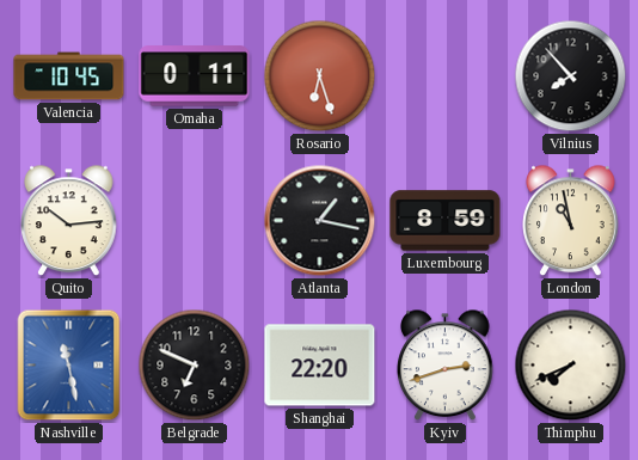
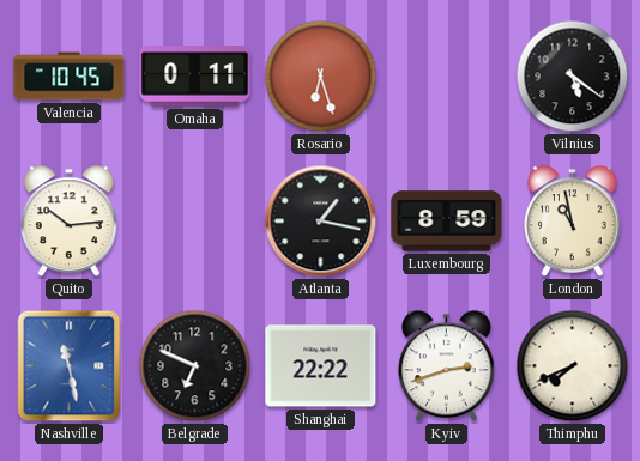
Vilnius: 7:53 -> 5:21
Shanghai: 22:20 -> 22:22
